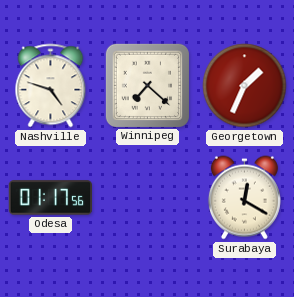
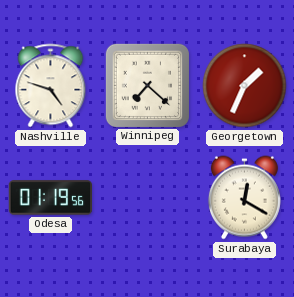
Odesa: 01:17 -> 01:19
